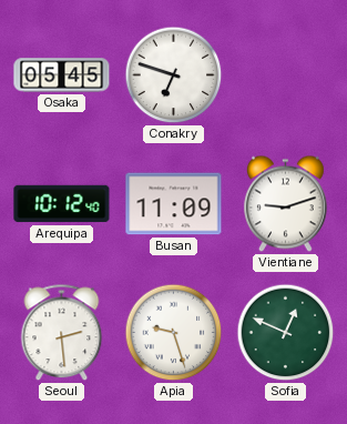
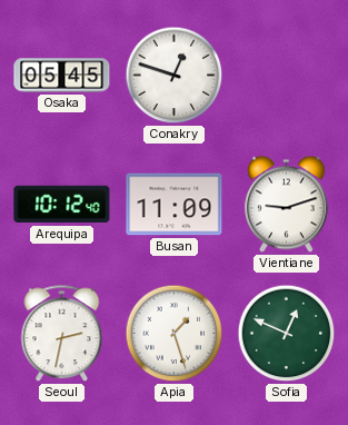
Conakry: 6:48 -> 12:48
Seoul: 2:29 -> 2:32
Apia: 9:27 -> 1:27
